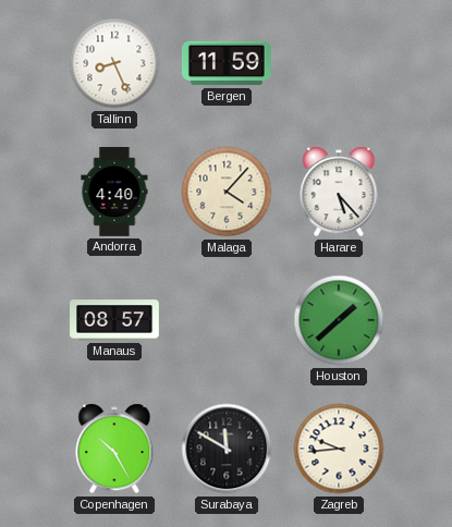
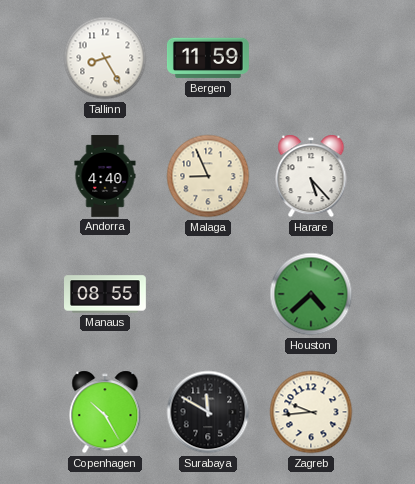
Tallinn: 8:26 -> 8:25
Malaga: 4:07 -> 8:56
Manaus: 08:57 -> 08:55
Houston: 1:38 -> 4:38
